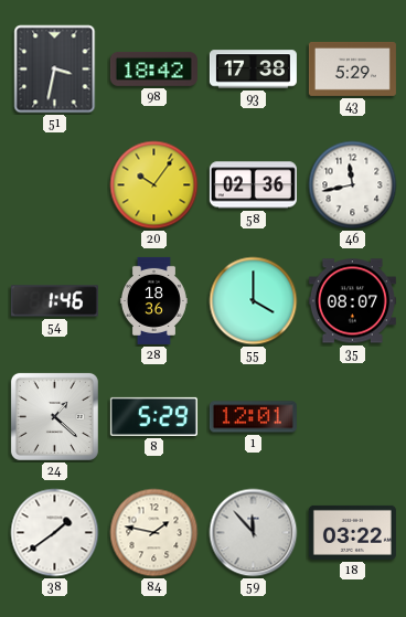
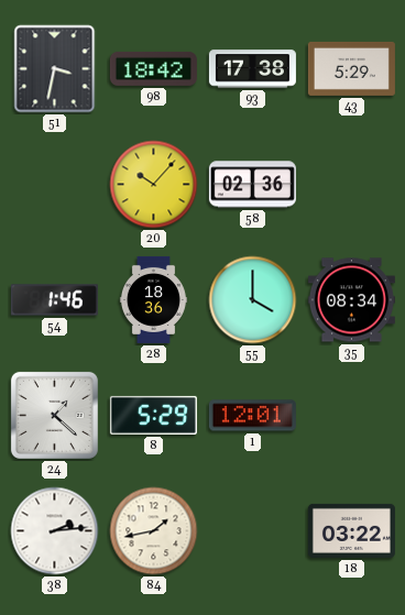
20: 10:06 -> 10:07
46: 11:43 -> none
35: 08:07 -> 08:34
38: 1:39 -> 2:14
84: 1:47 -> 1:43
59: 11:53 -> none
